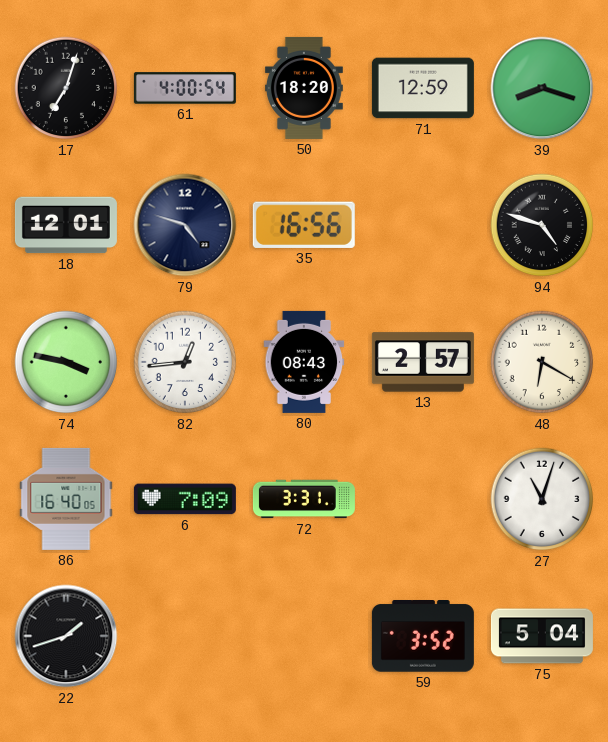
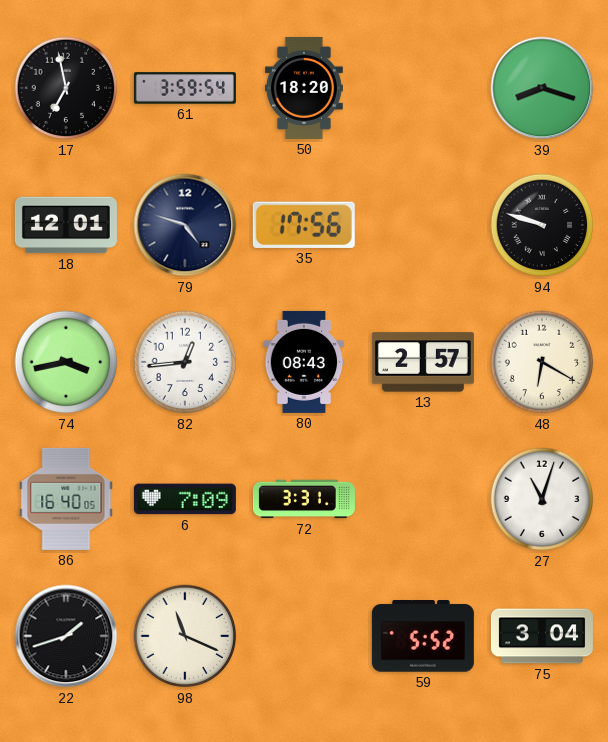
17: 7:03 -> 6:58
61: 4:00 -> 3:59
71: 12:59 -> none
35: 16:56 -> 17:56
94: 4:48 -> 9:48
74: 3:47 -> 3:43
98: none -> 11:19
59: 3:52 -> 5:52
75: 5:04 -> 3:04
